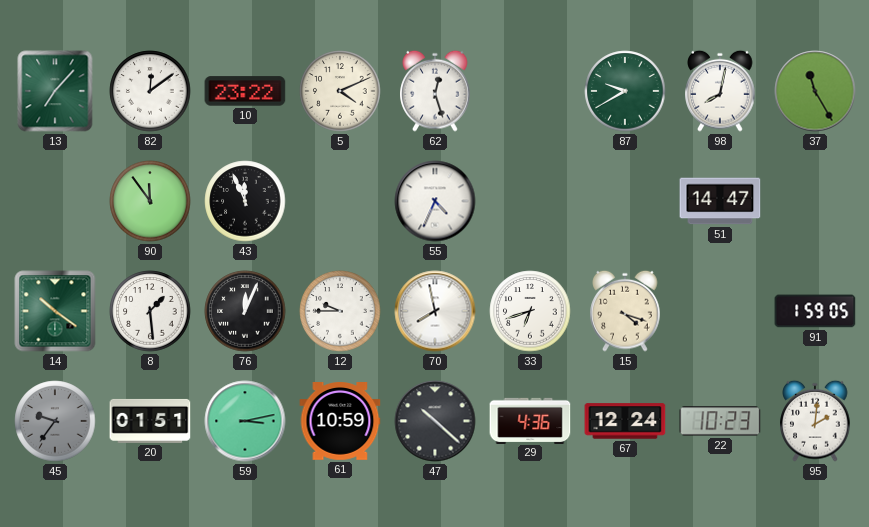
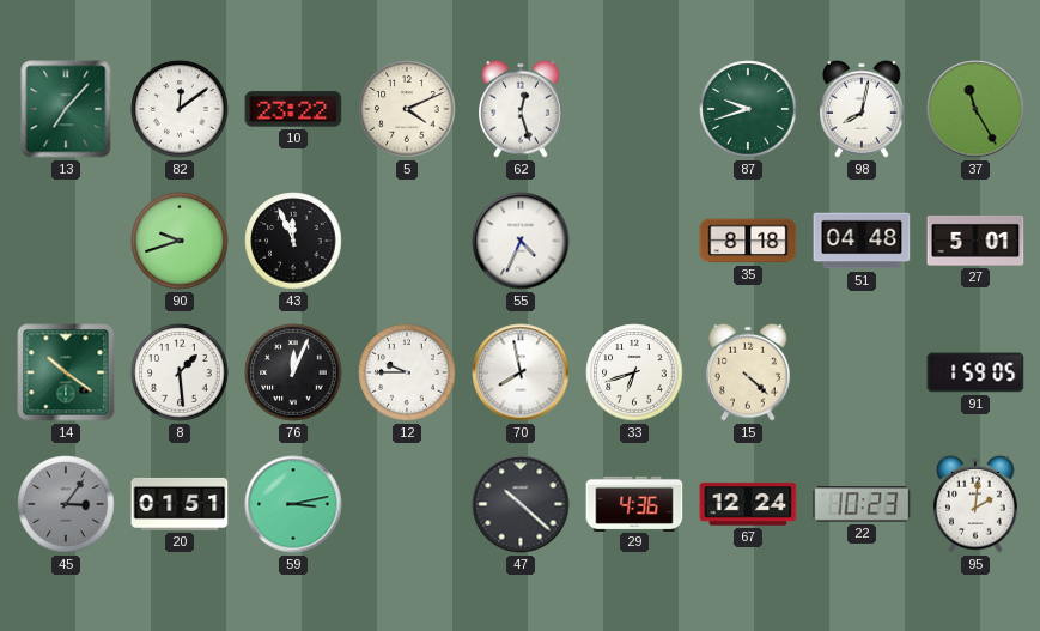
87: 9:40 -> 9:42
90: 11:54 -> 9:42
35: none -> 8:18
51: 14:47 -> 04:48
27: none -> 5:01
15: 4:18 -> 4:22
45: 9:36 -> 3:06
61: 10:59 -> none
